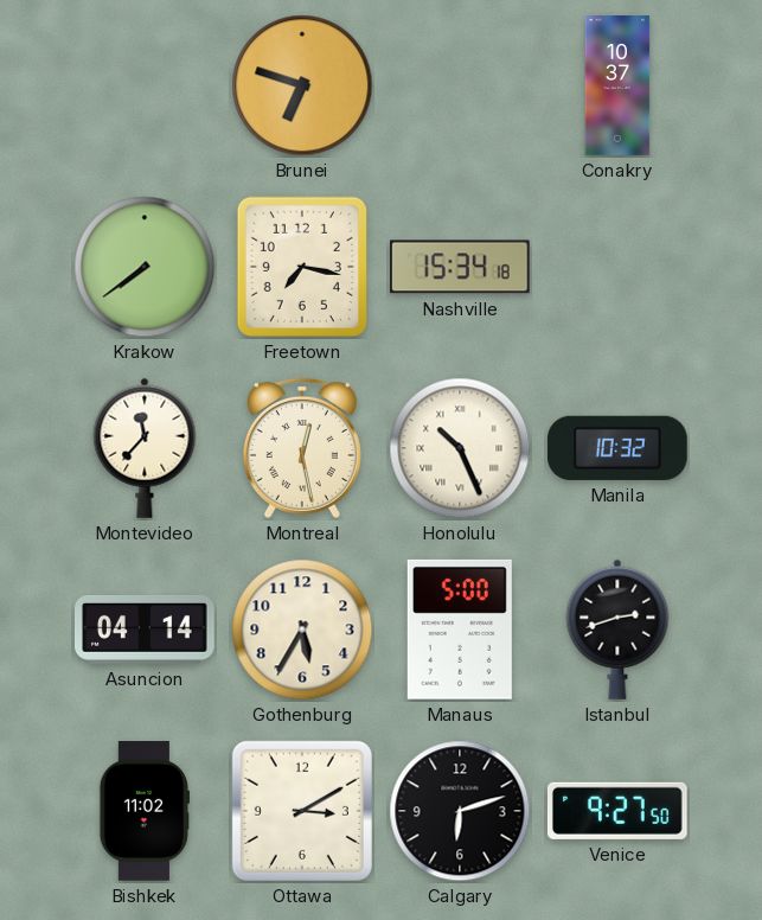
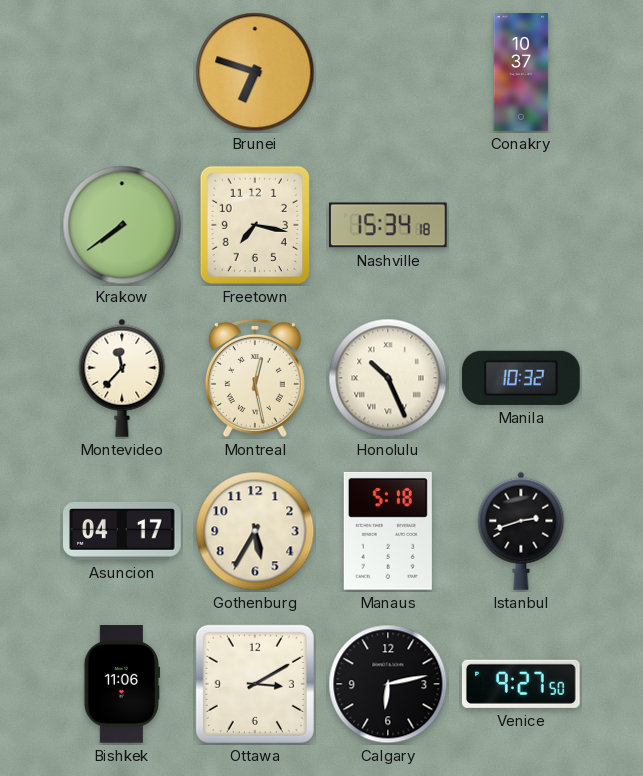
Asuncion: 04:14 -> 04:17
Manaus: 5:00 -> 5:18
Bishkek: 11:02 -> 11:06
Calgary: 6:12 -> 6:13
